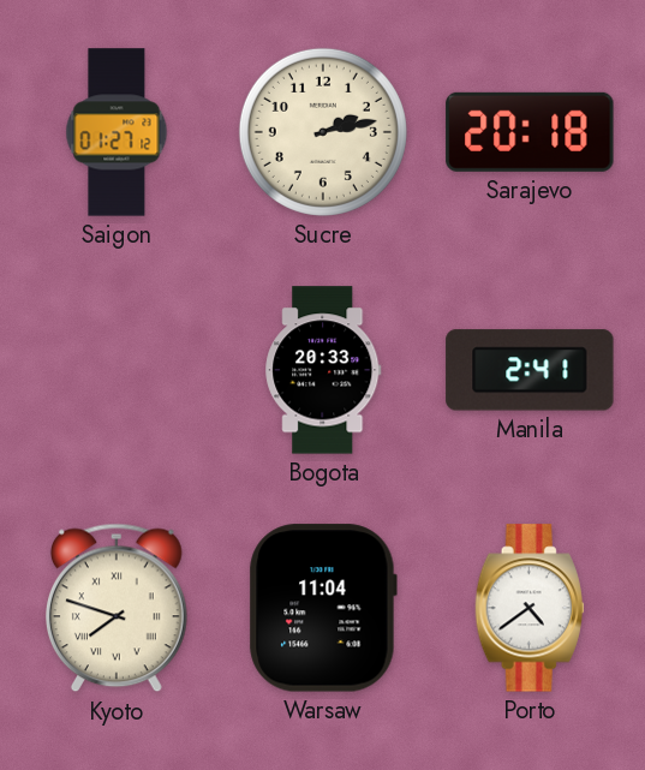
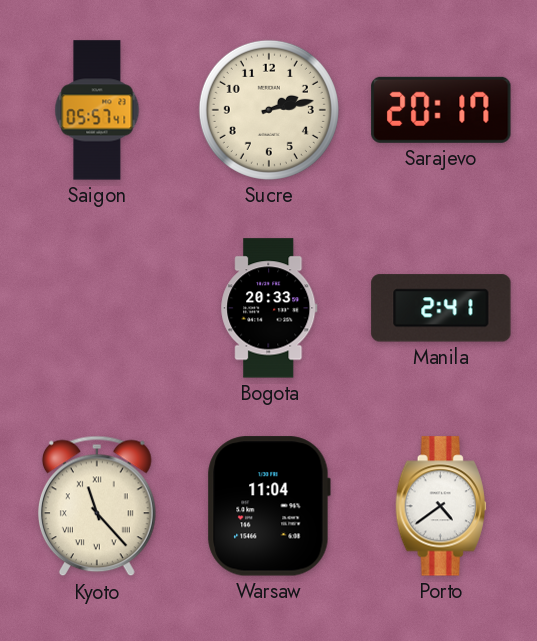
Saigon: 01:27 -> 05:57
Sarajevo: 20:18 -> 20:17
Kyoto: 7:48 -> 11:23
